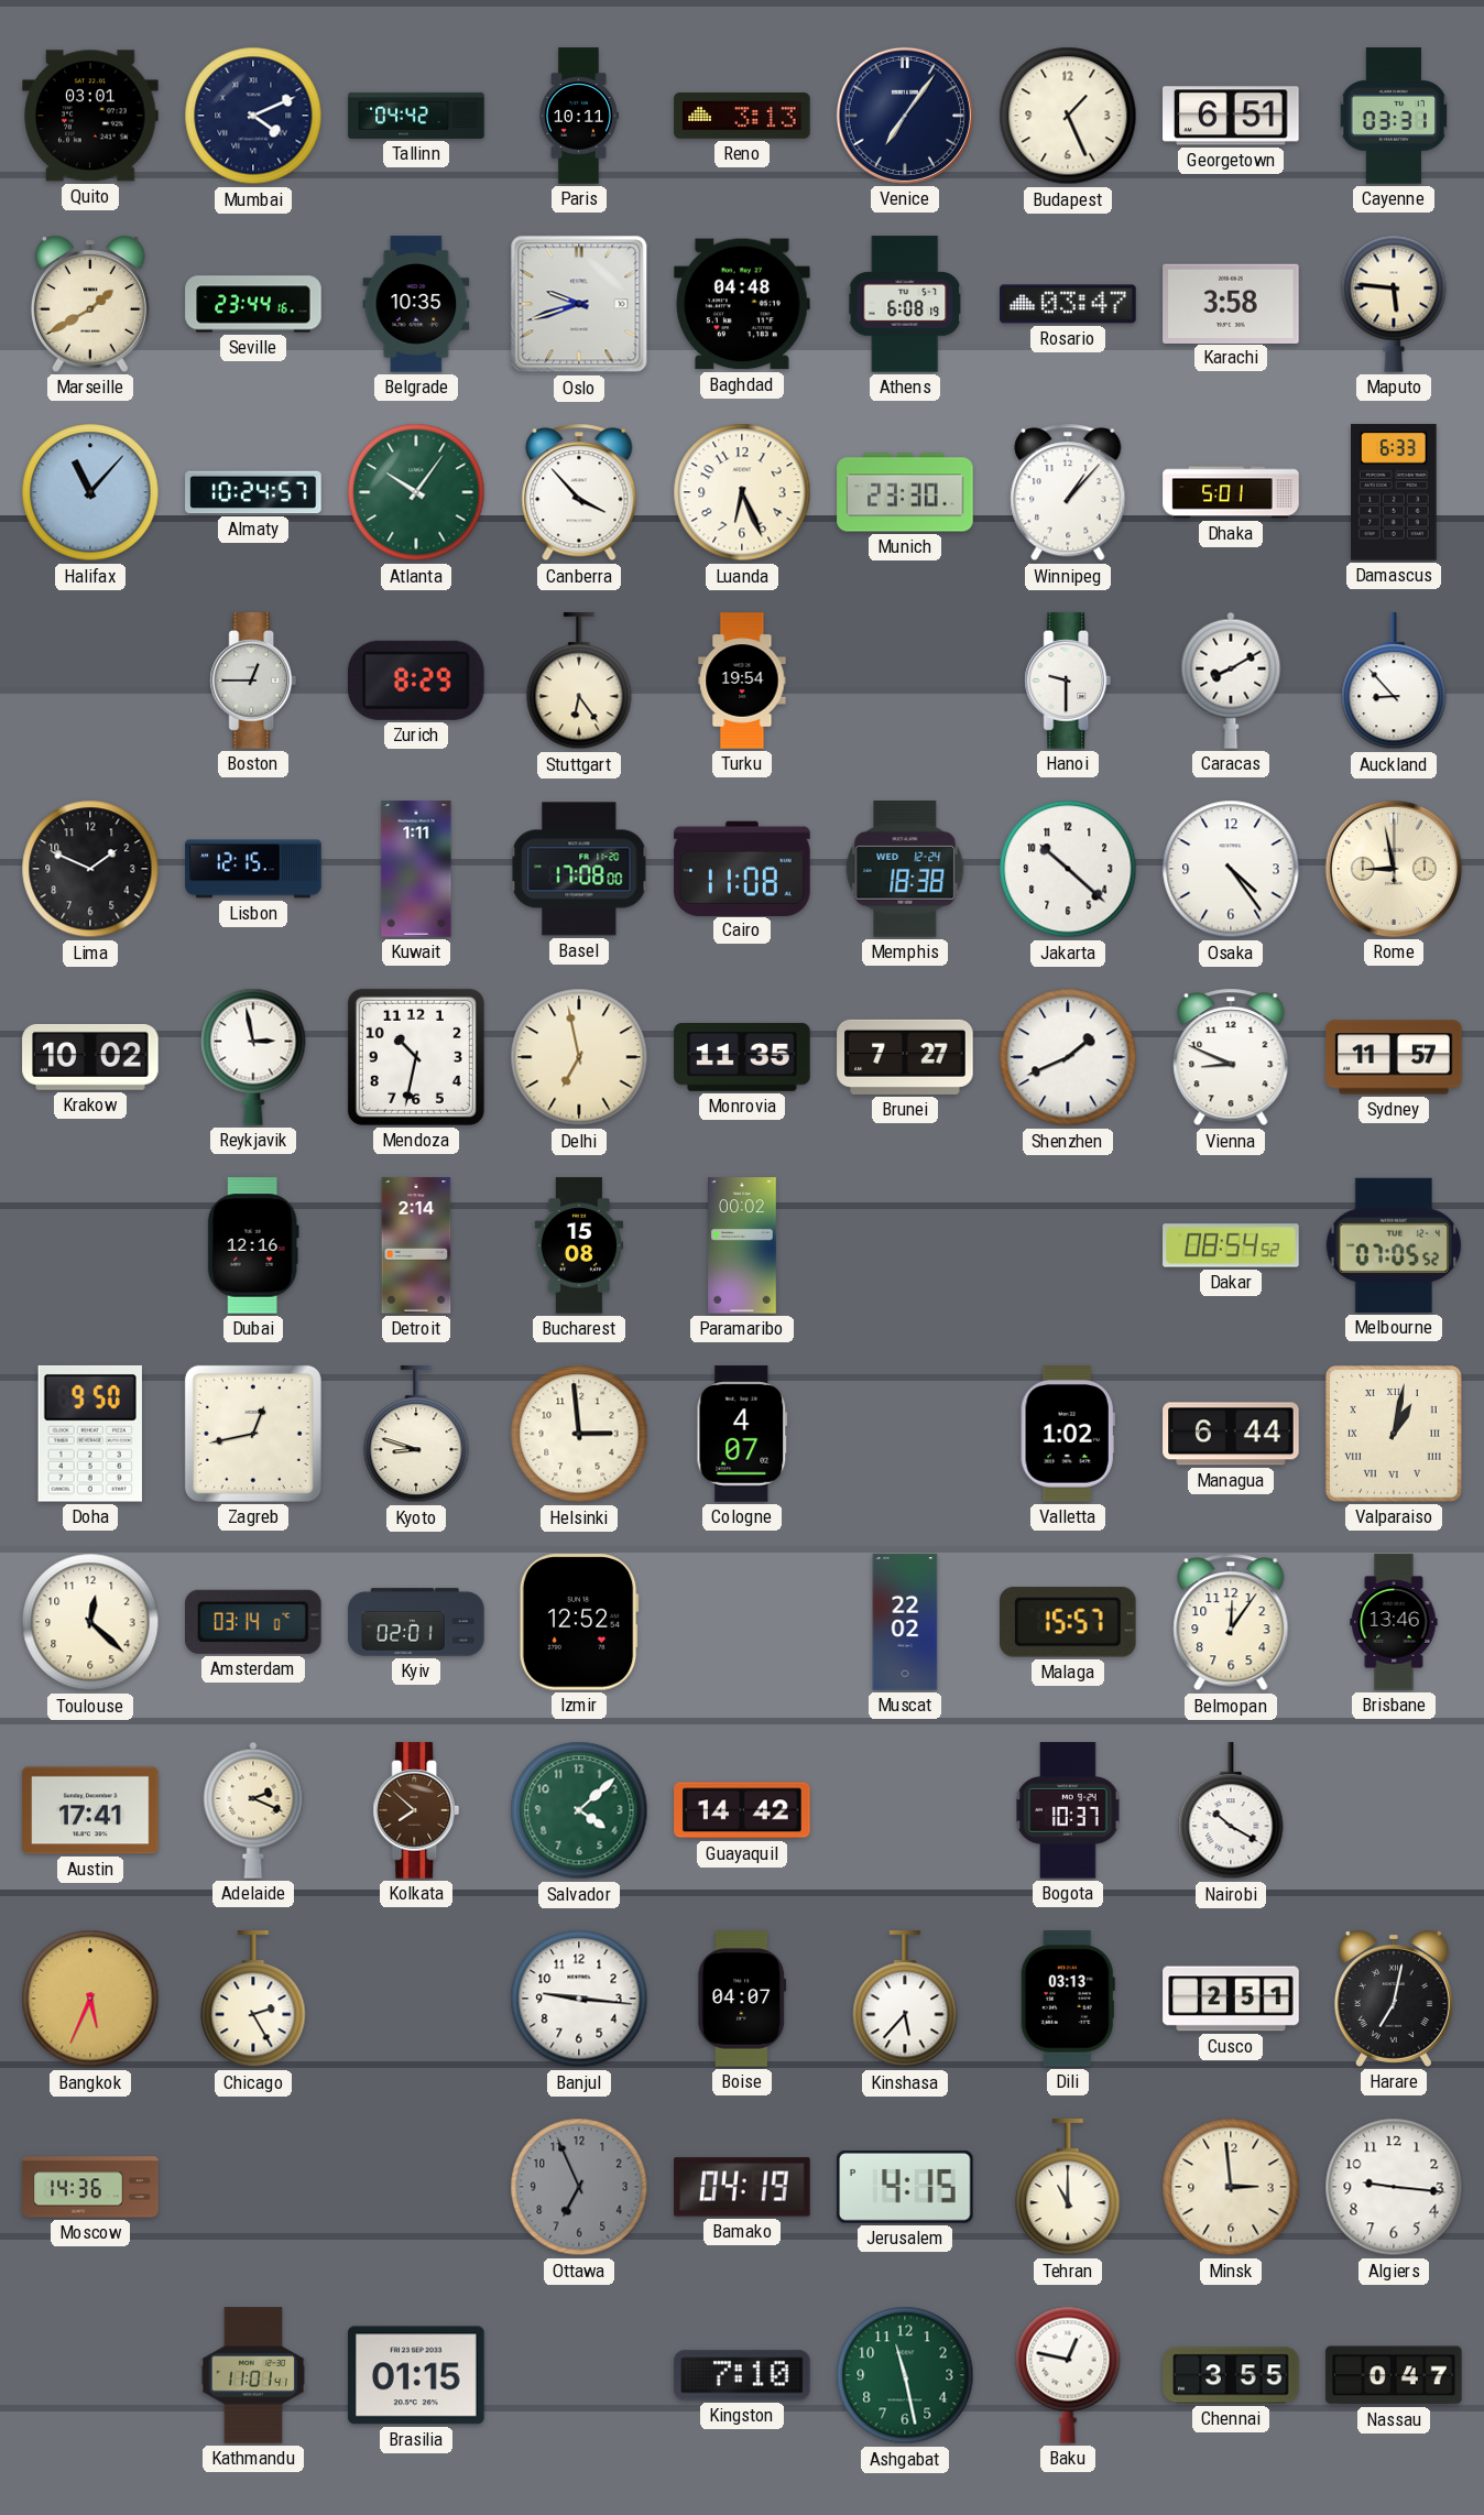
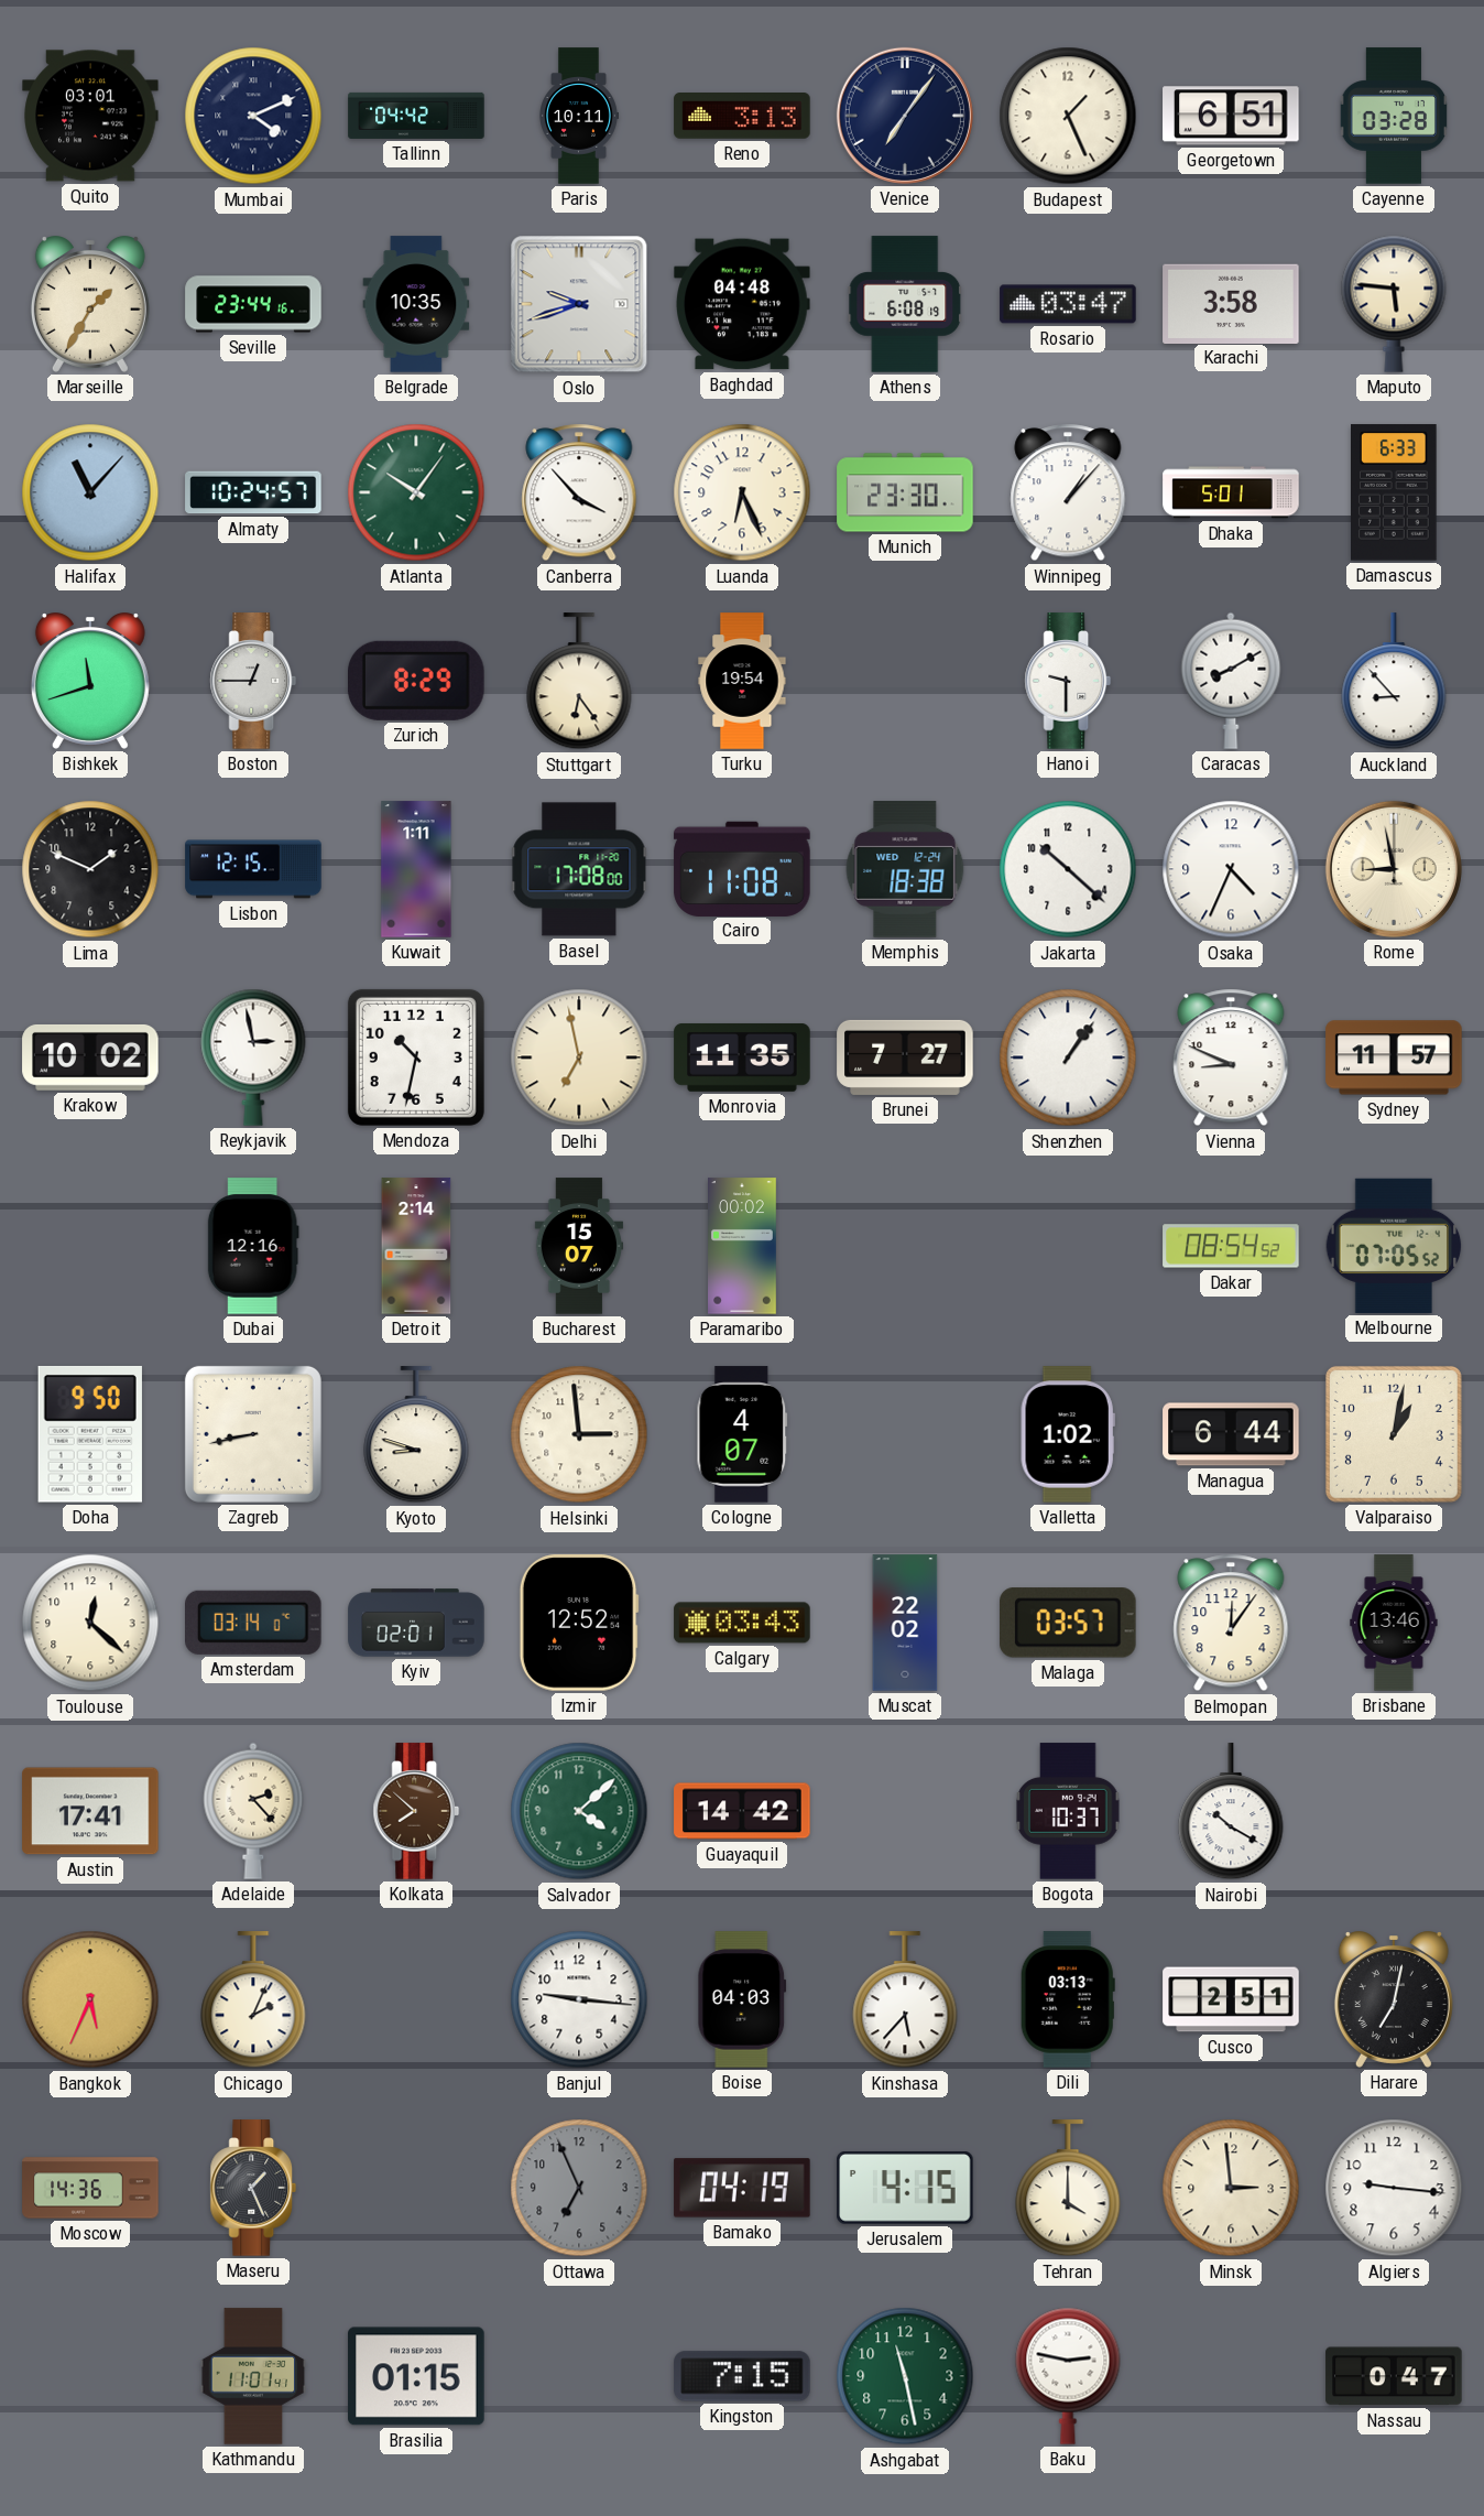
Cayenne: 03:31 -> 03:28
Marseille: 1:40 -> 1:35
Bishkek: none -> 11:42
Osaka: 4:24 -> 4:34
Shenzhen: 1:41 -> 1:06
Bucharest: 15:08 -> 15:07
Zagreb: 12:43 -> 8:43
Valparaiso numerals: Roman -> Arabic
Calgary: none -> 03:43
Malaga: 15:57 -> 03:57
Adelaide: 2:19 -> 2:23
Chicago: 2:25 -> 2:04
Boise: 04:07 -> 04:03
Maseru: none -> 1:26
Tehran: 11:00 -> 4:00
Kingston: 7:10 -> 7:15
Baku: 12:47 -> 2:47
Chennai: 3:55 -> none
